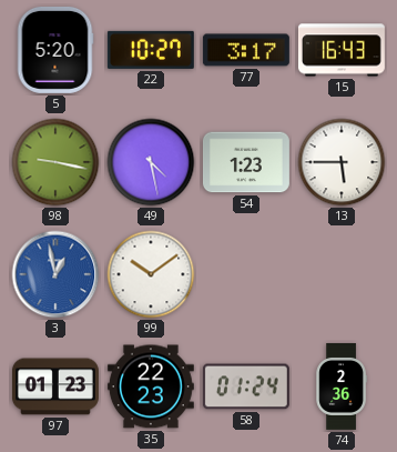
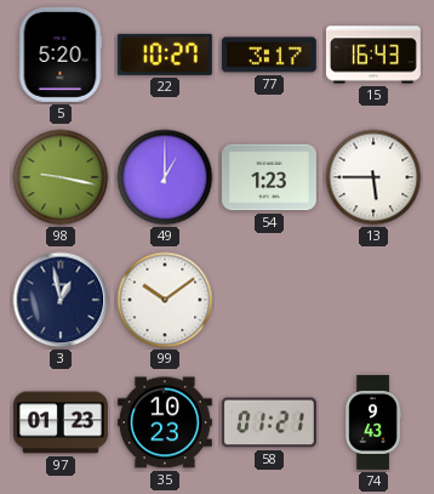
49: 4:28 -> 1:00
3 dial: blue -> navy
35: 22:23 -> 10:23
58: 01:24 -> 01:21
74: 2:36 -> 9:43
